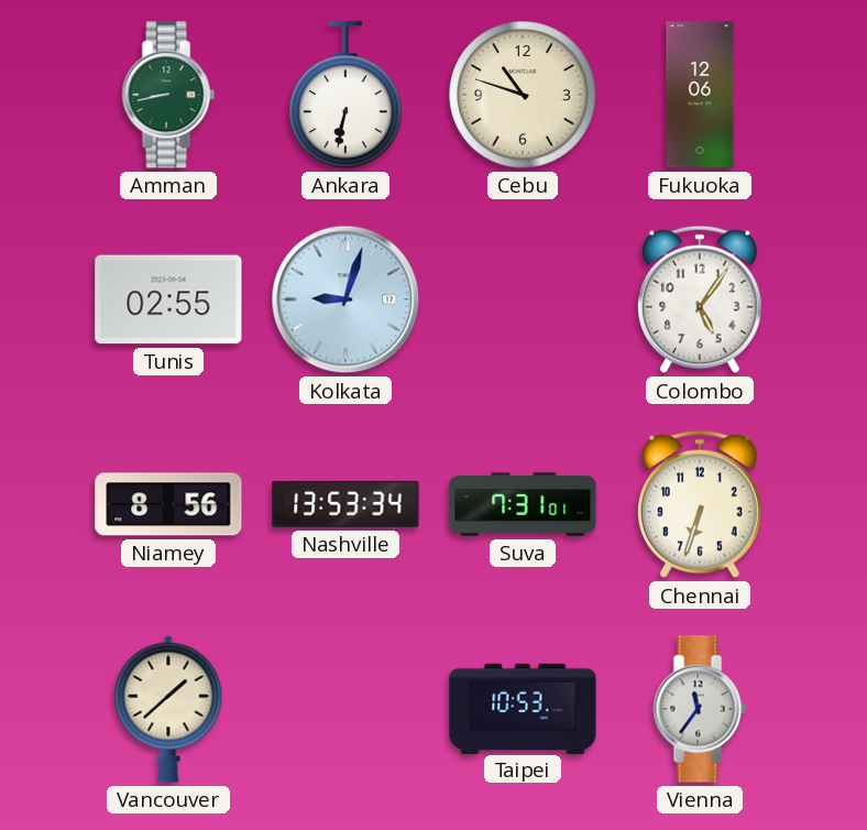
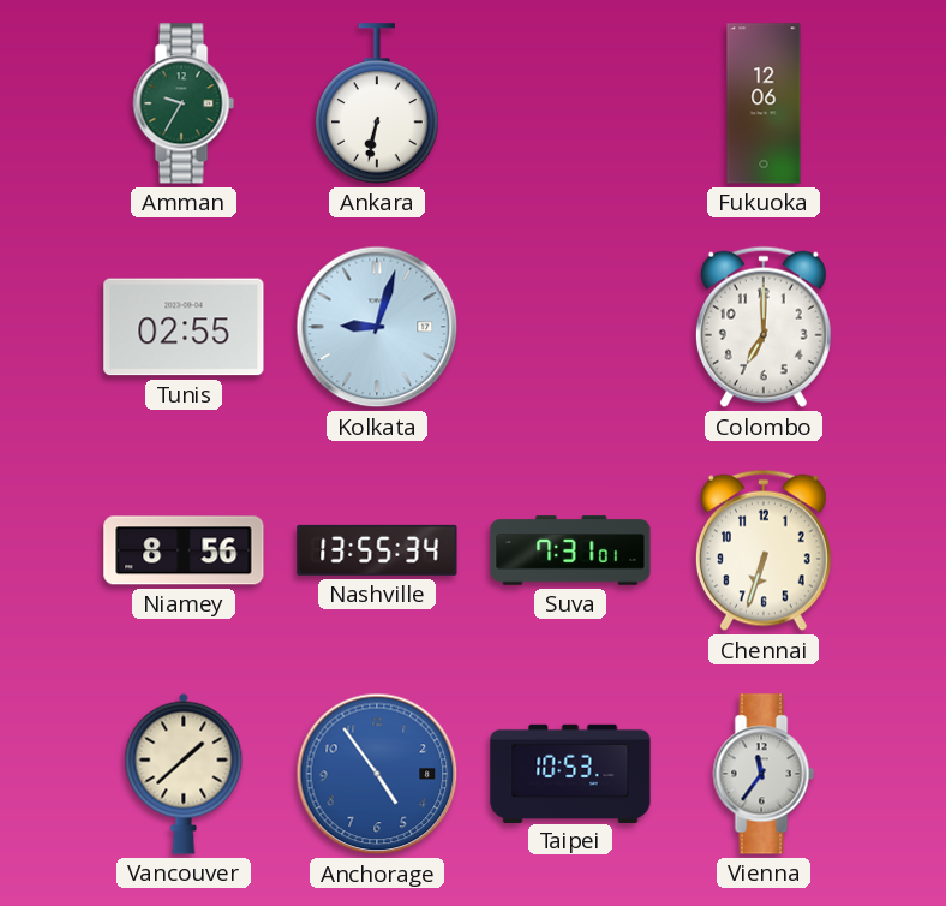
Amman: 8:43 -> 9:35
Cebu: 10:48 -> none
Colombo: 5:06 -> 7:00
Nashville: 13:53 -> 13:55
Anchorage: none -> 4:54
